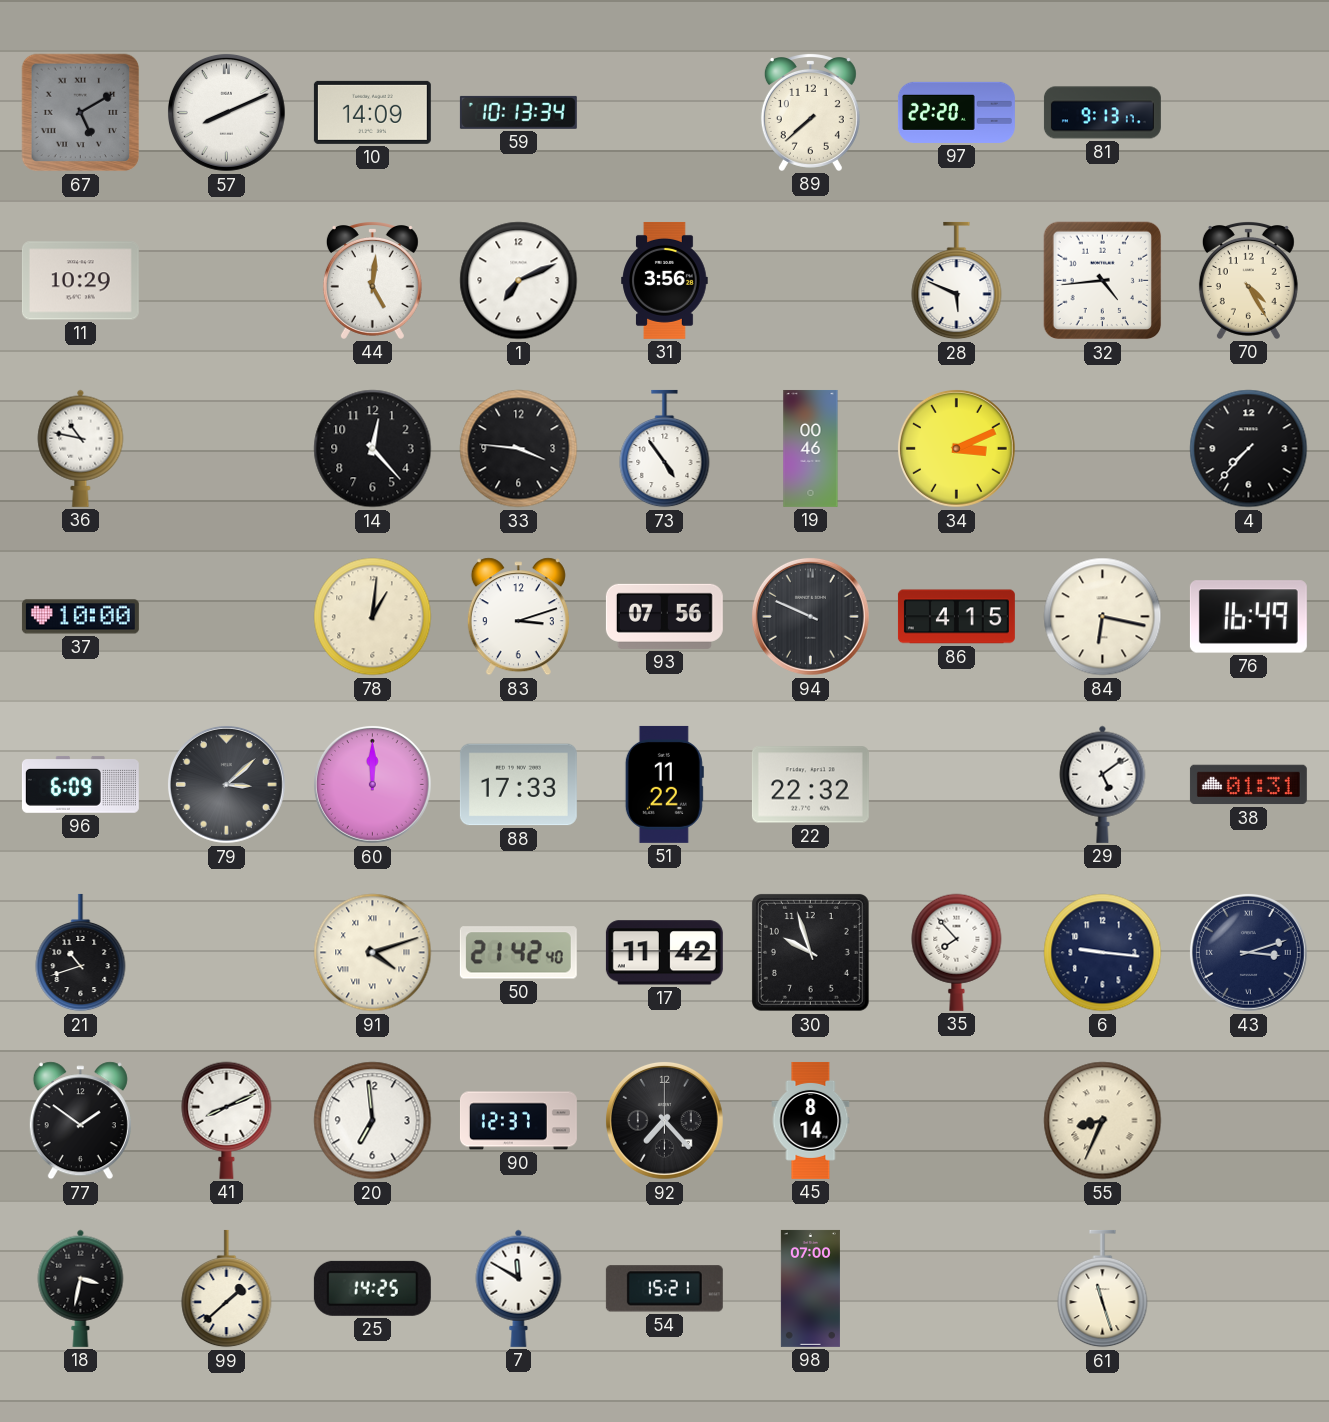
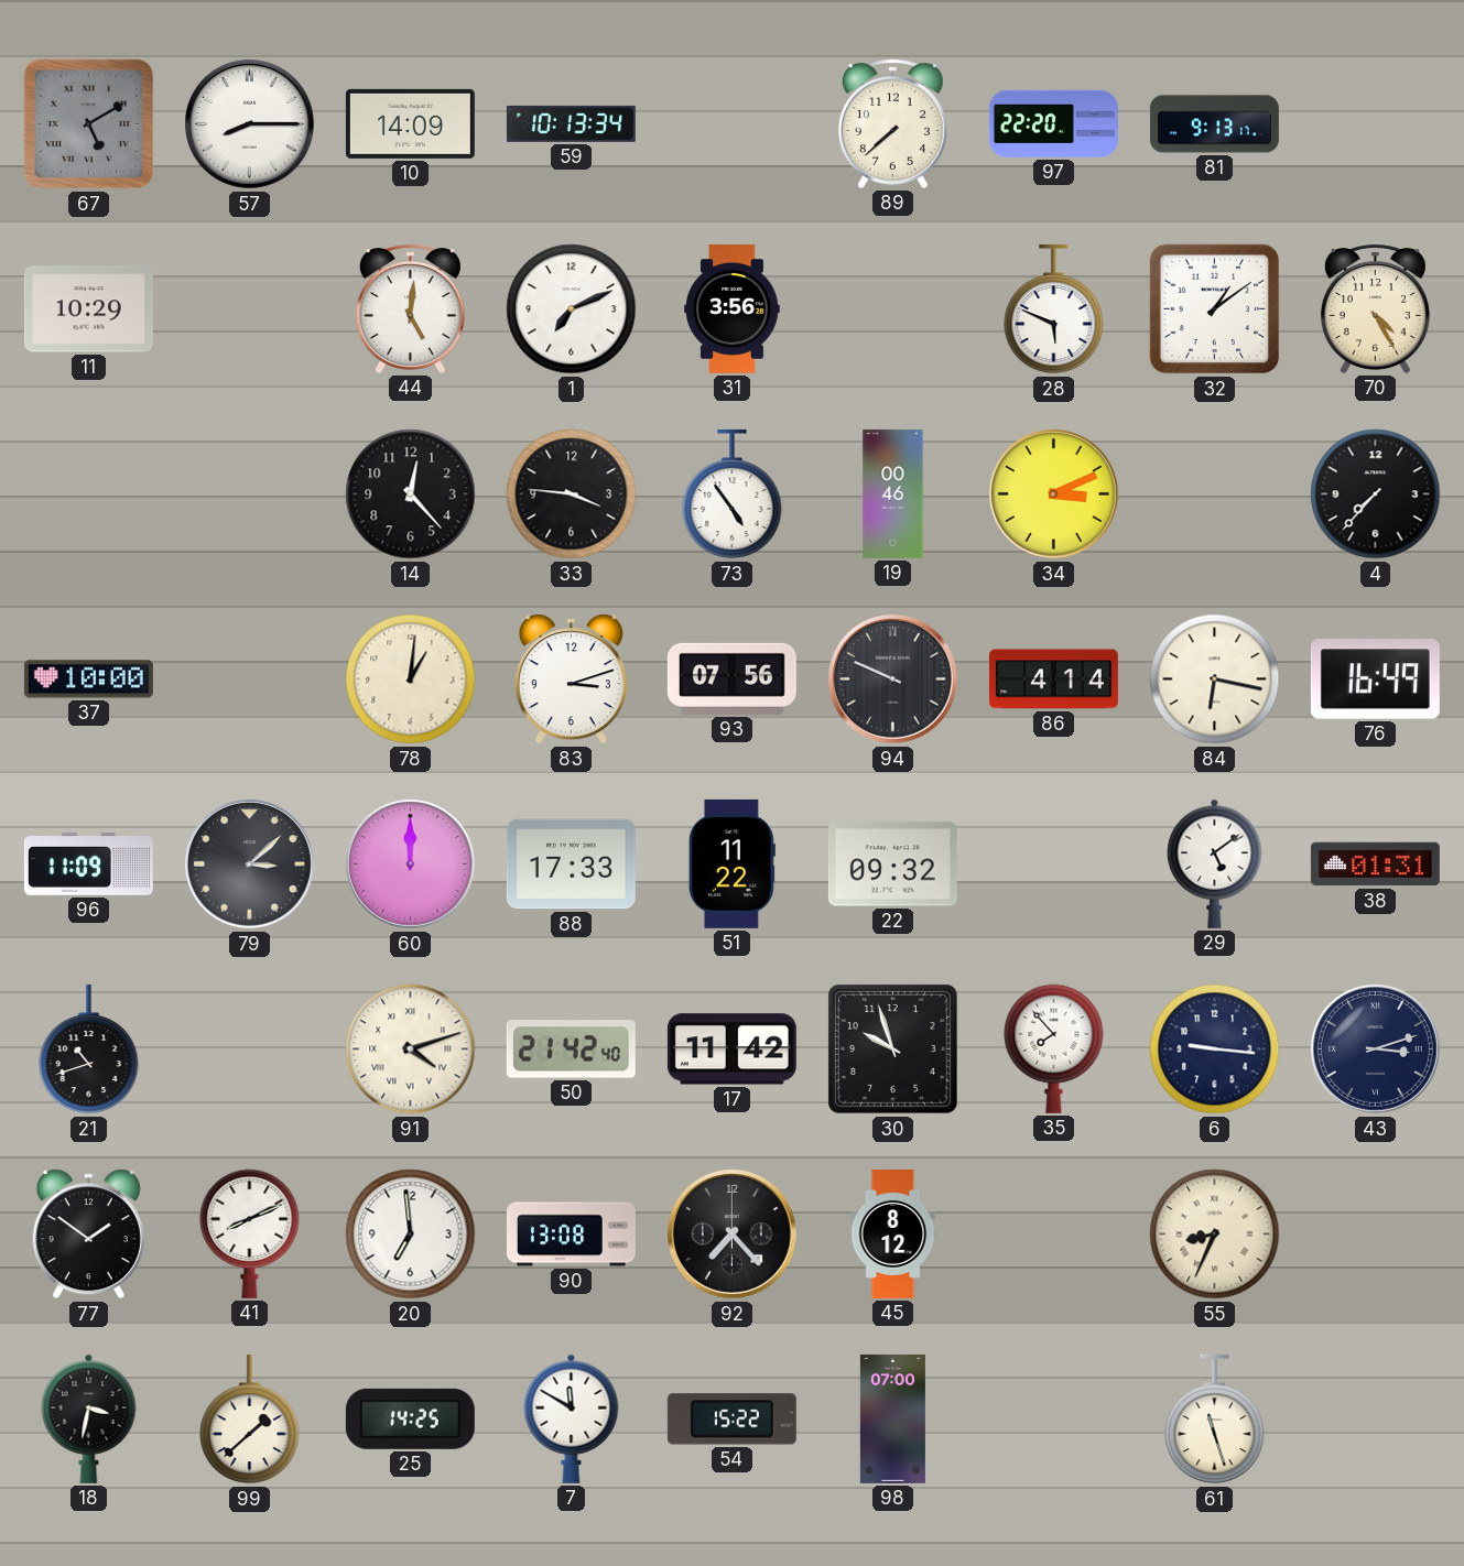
57: 8:11 -> 8:15
32: 4:44 -> 1:09
36: 10:47 -> none
86: 4:15 -> 4:14
96: 6:09 -> 11:09
22: 22:32 -> 09:32
90: 12:37 -> 13:08
45: 8:14 -> 8:12
54: 15:21 -> 15:22
